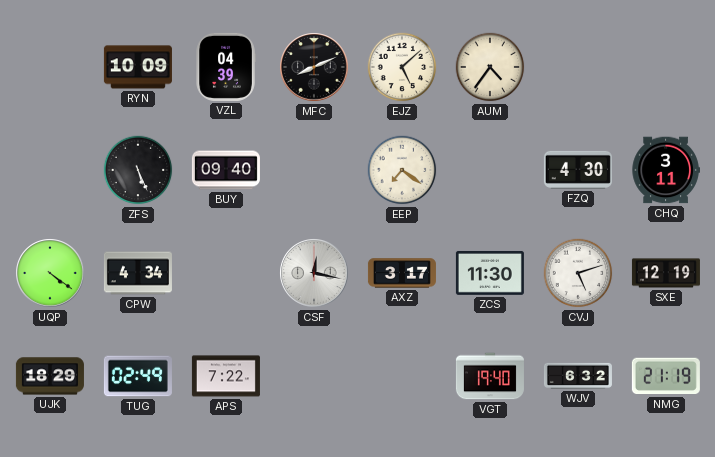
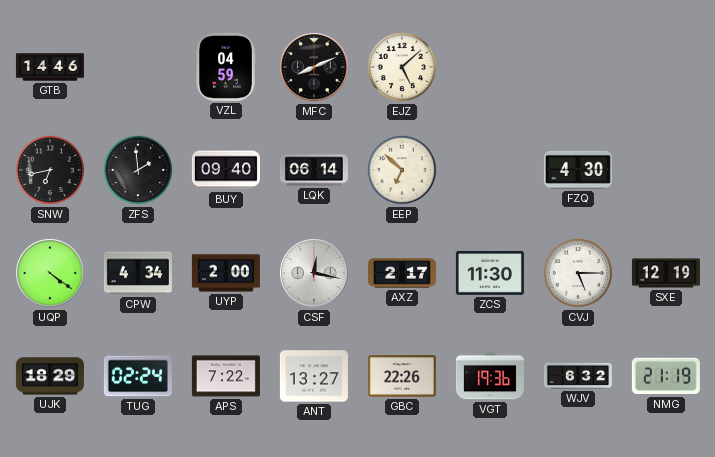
GTB: none -> 14:46
RYN: 10:09 -> none
VZL: 04:39 -> 04:59
AUM: 4:36 -> none
SNW: none -> 6:43
ZFS: 5:26 -> 1:59
LQK: none -> 06:14
EEP: 7:21 -> 6:52
CHQ: 3:11 -> none
UYP: none -> 2:00
AXZ: 3:17 -> 2:17
CVJ: 5:12 -> 5:15
TUG: 02:49 -> 02:24
ANT: none -> 13:27
GBC: none -> 22:26
VGT: 19:40 -> 19:36
